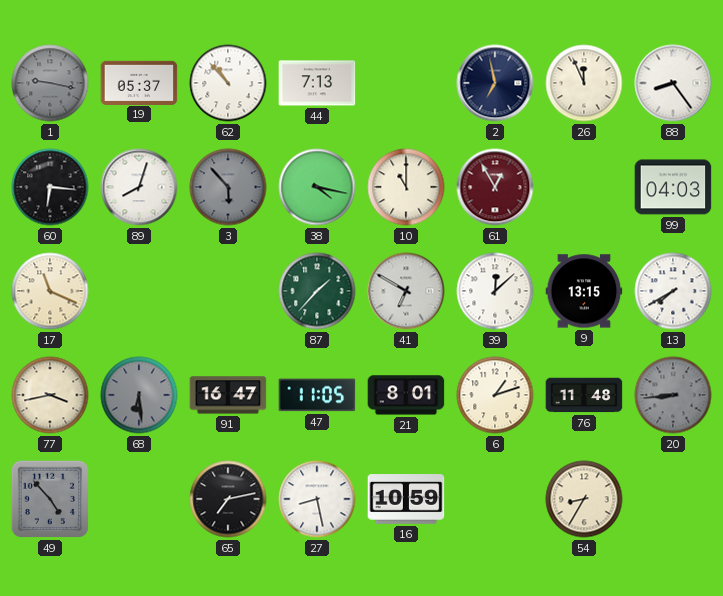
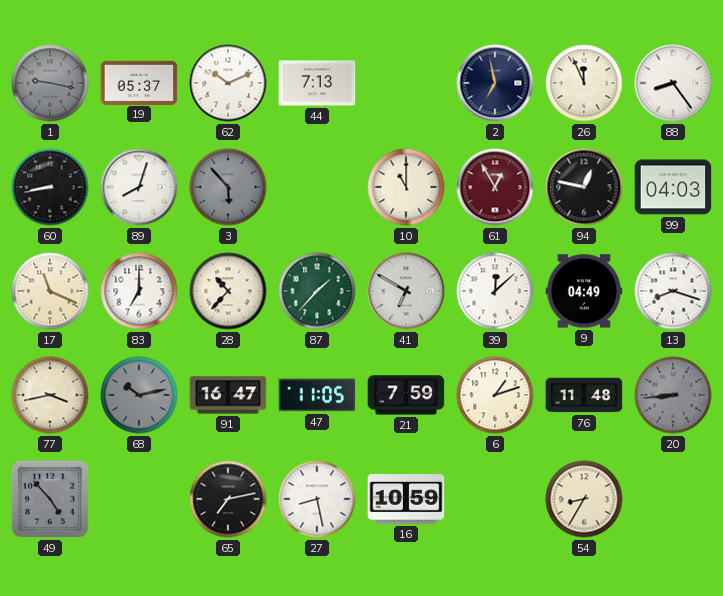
62: 10:53 -> 10:11
60: 6:16 -> 8:43
38: 4:17 -> none
94: none -> 12:47
83: none -> 7:00
28: none -> 10:37
9: 13:15 -> 04:49
13: 7:40 -> 8:18
68: 6:29 -> 10:13
21: 8:01 -> 7:59
